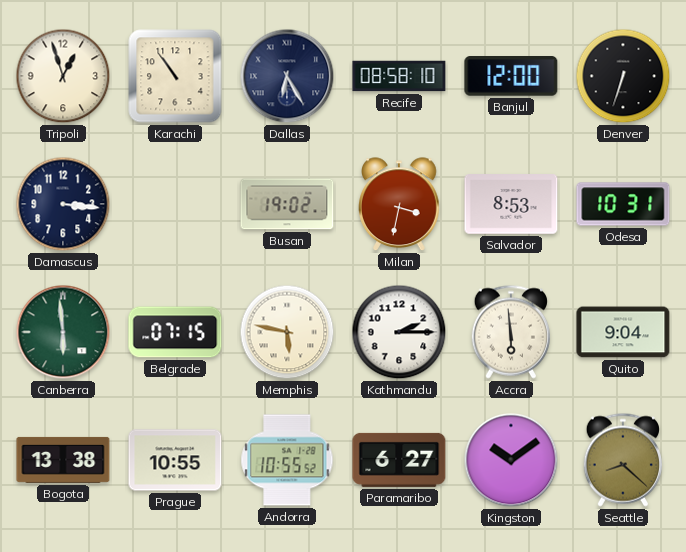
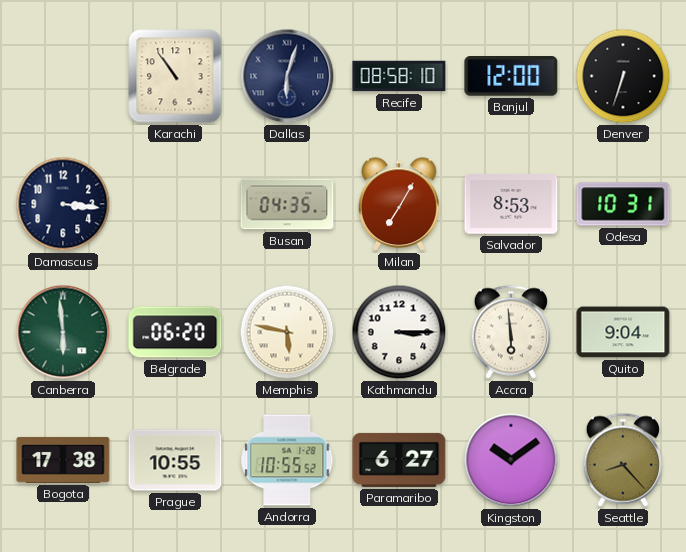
Tripoli: 12:57 -> none
Dallas: 6:25 -> 6:03
Busan: 19:02 -> 04:35
Milan: 3:32 -> 7:05
Belgrade: 07:15 -> 06:20
Kathmandu: 2:15 -> 3:15
Bogota: 13:38 -> 17:38
Seattle: 8:22 -> 8:23
